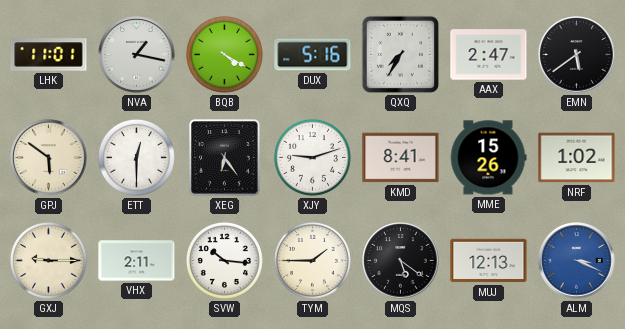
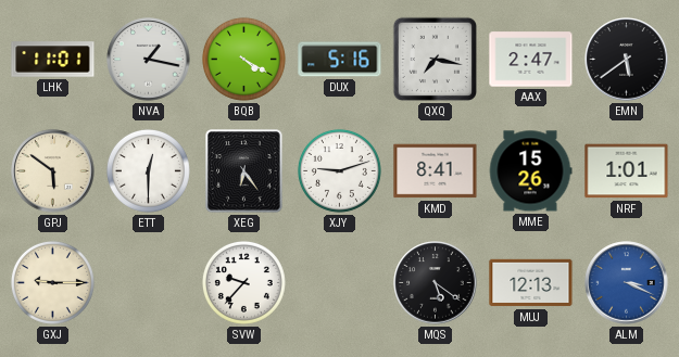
QXQ: 7:35 -> 7:17
NRF: 1:02 -> 1:01
VHX: 2:11 -> none
SVW: 10:16 -> 9:37
TYM: 1:45 -> none
